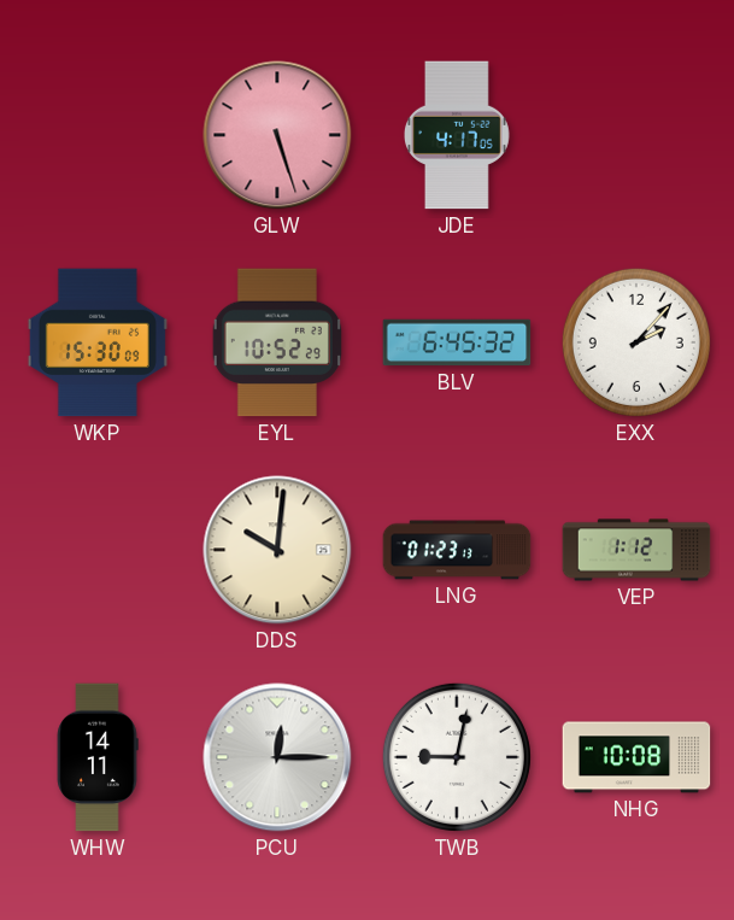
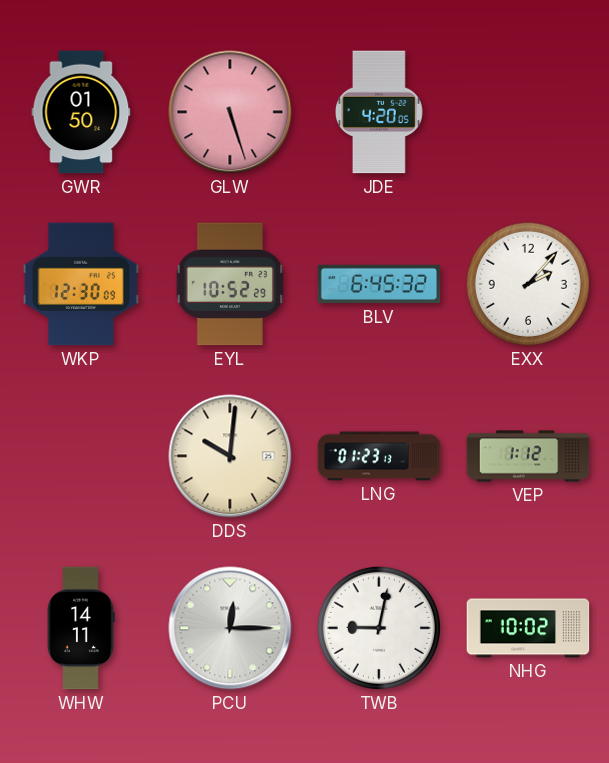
GWR: none -> 01:50
JDE: 4:17 -> 4:20
WKP: 15:30 -> 12:30
NHG: 10:08 -> 10:02
